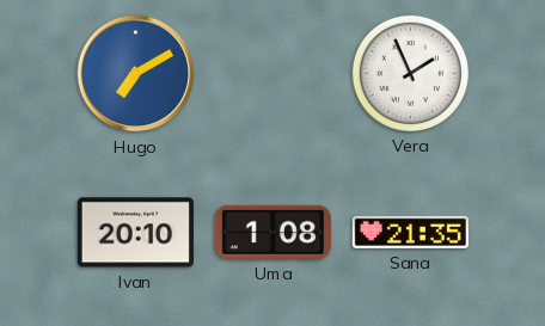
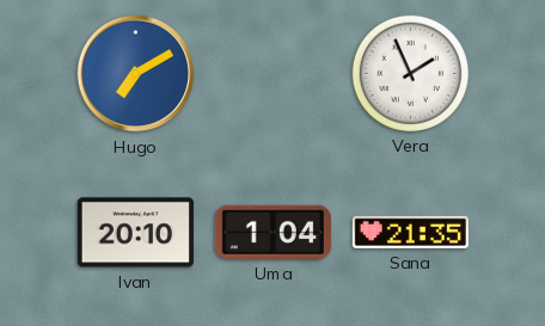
Uma: 1:08 -> 1:04
